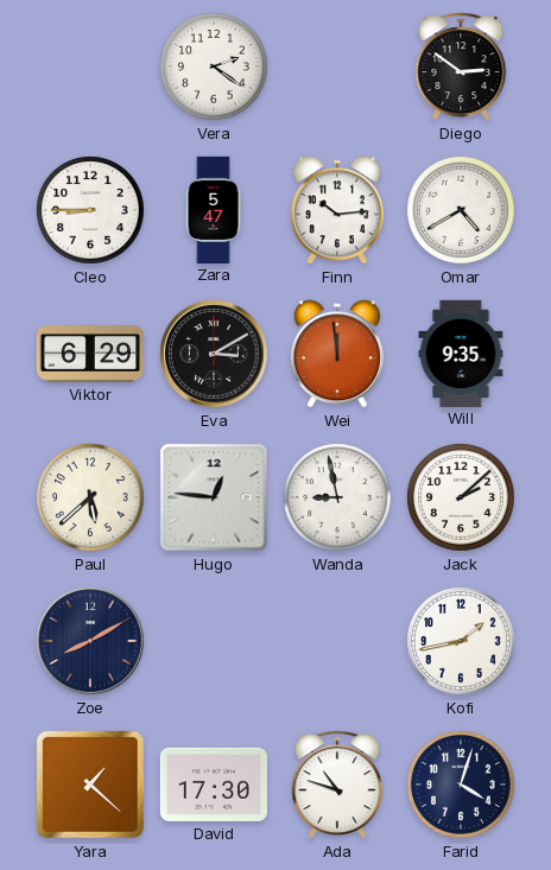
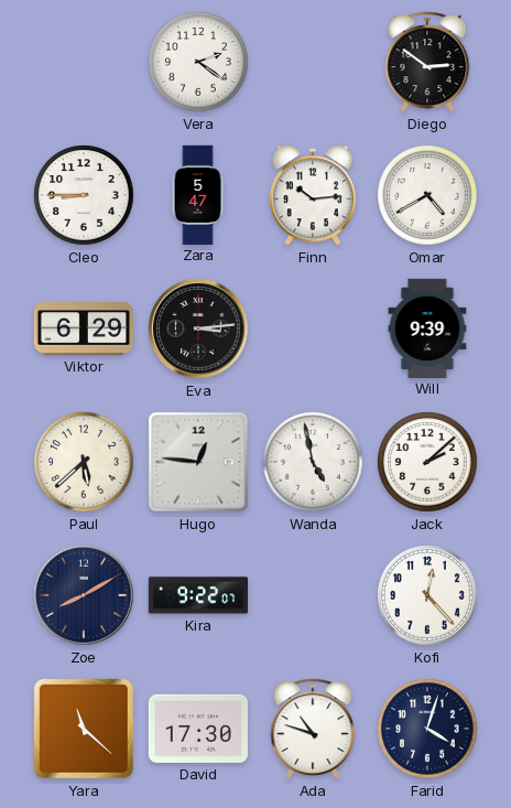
Eva: 3:10 -> 3:14
Wei: 11:59 -> none
Will: 9:35 -> 9:39
Wanda: 8:58 -> 4:58
Kira: none -> 9:22
Kofi: 1:43 -> 12:23
Yara: 1:22 -> 11:22
